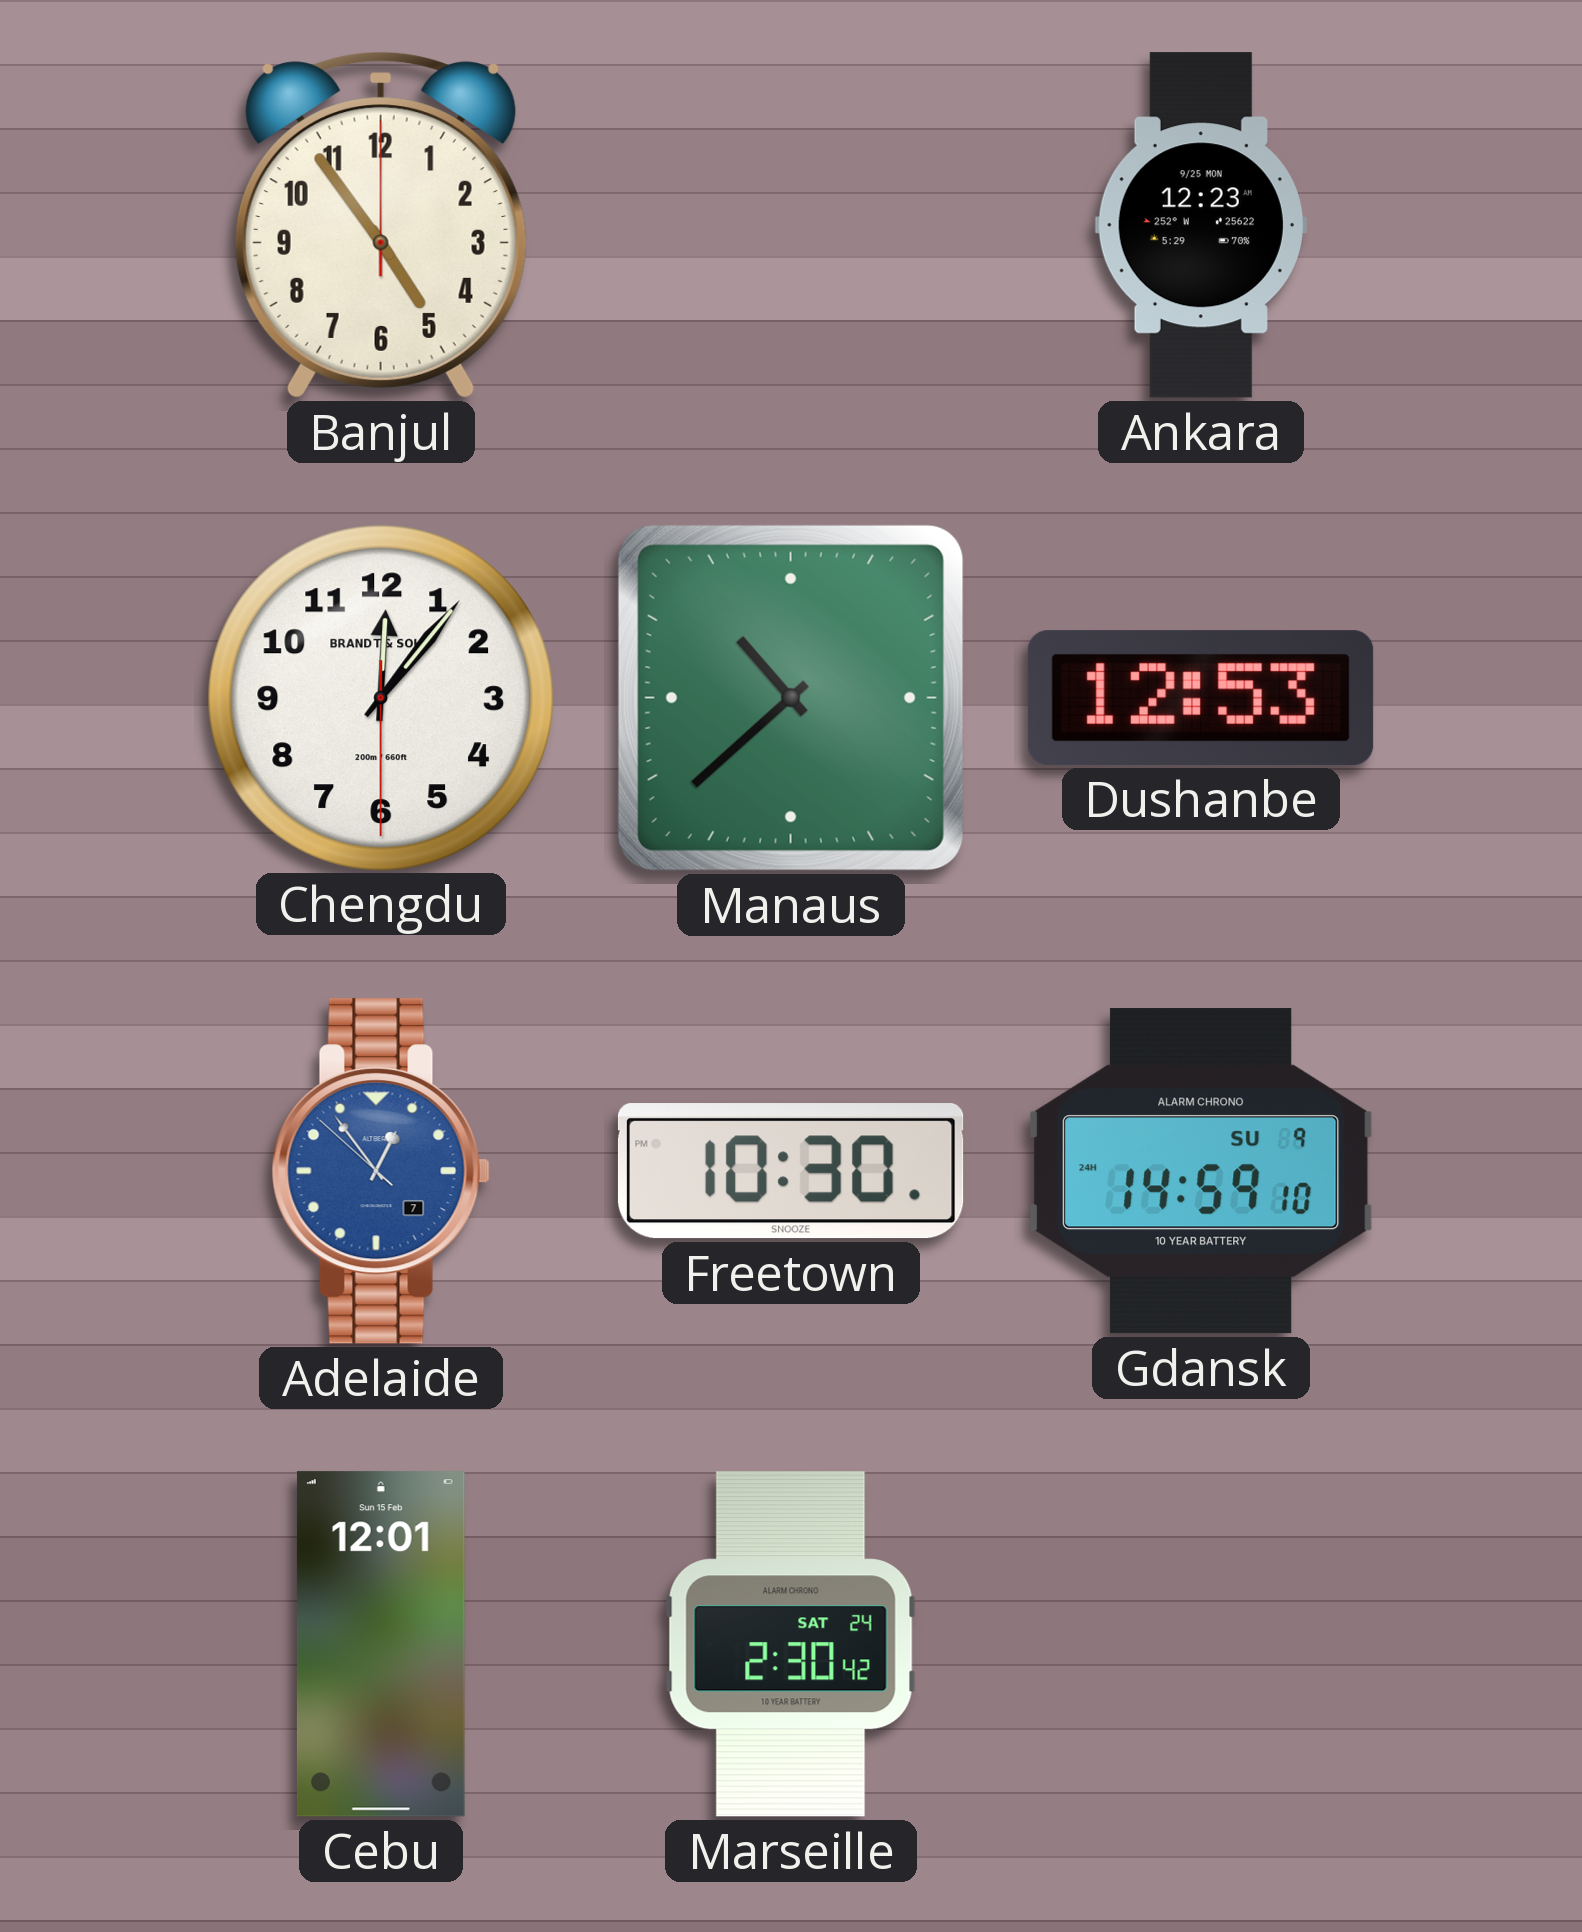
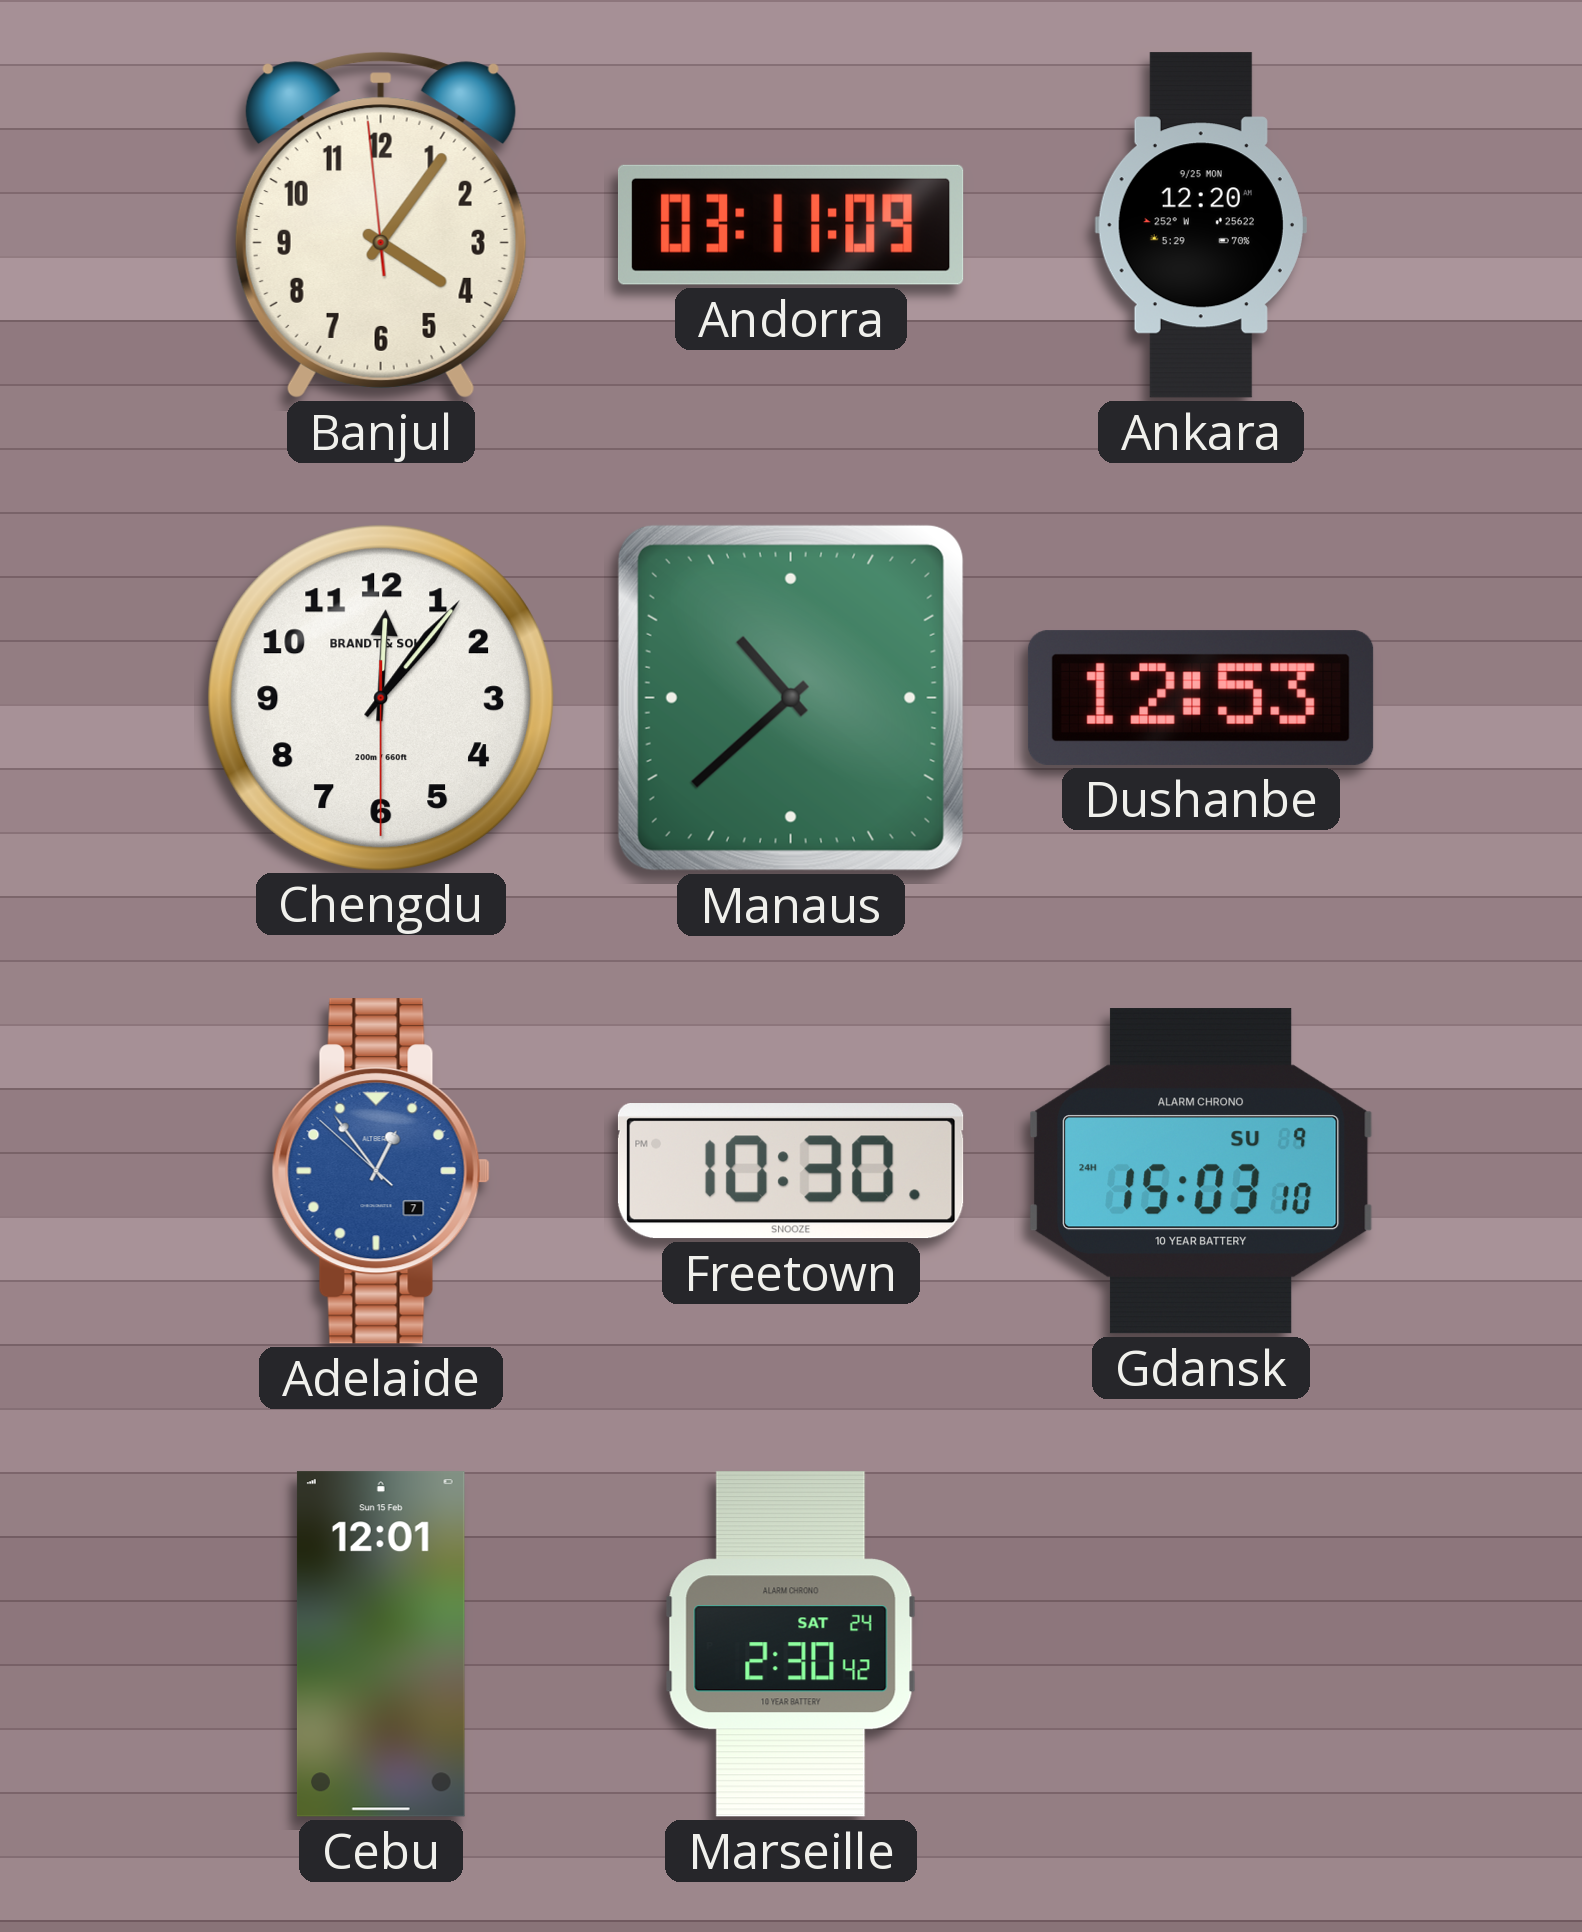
Banjul: 4:54 -> 4:05
Andorra: none -> 03:11
Ankara: 12:23 -> 12:20
Gdansk: 14:59 -> 15:03
